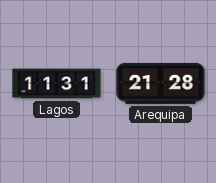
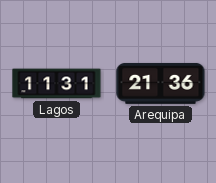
Arequipa: 21:28 -> 21:36
